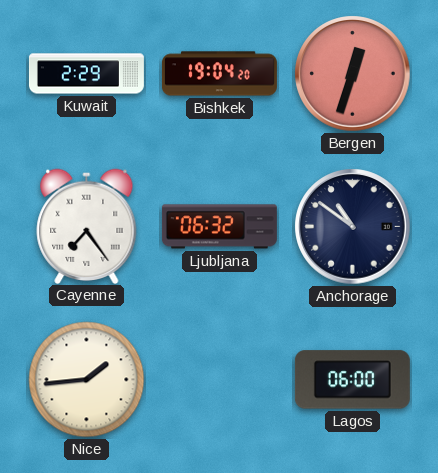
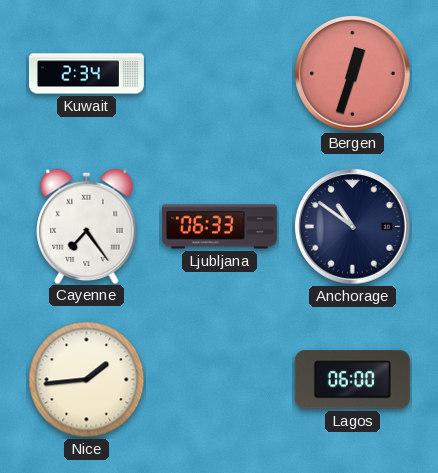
Kuwait: 2:29 -> 2:34
Bishkek: 19:04 -> none
Ljubljana: 06:32 -> 06:33
